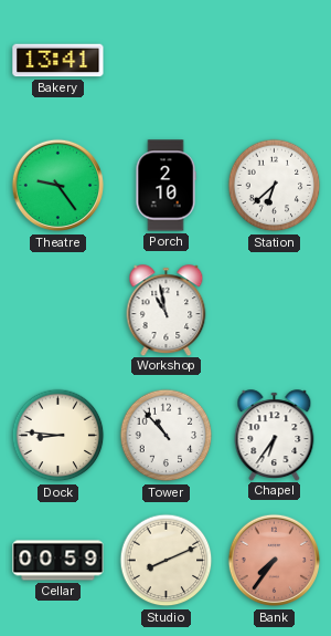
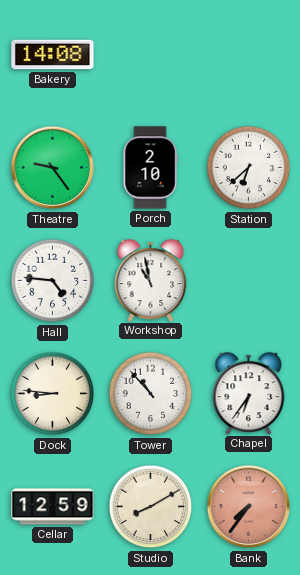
Bakery: 13:41 -> 14:08
Hall: none -> 4:46
Cellar: 00:59 -> 12:59
Studio: 8:11 -> 8:10
